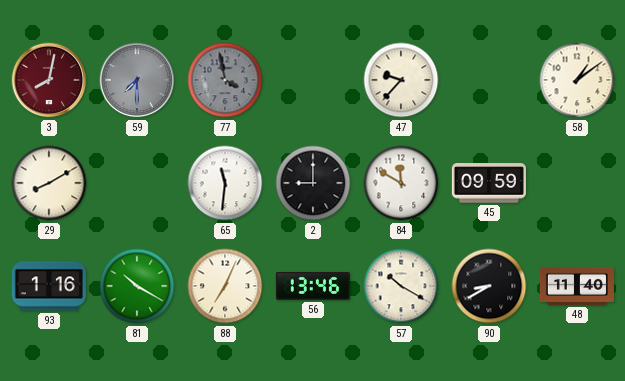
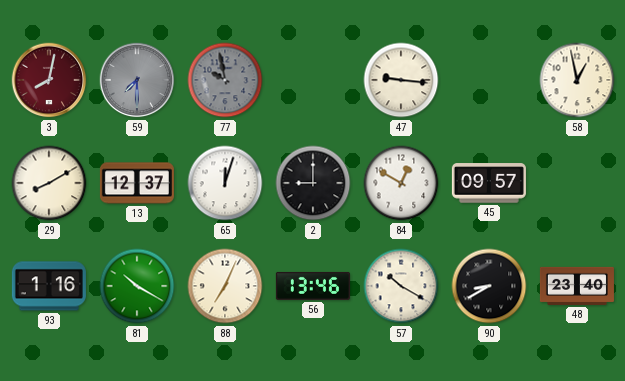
77: 3:58 -> 9:58
47: 9:37 -> 9:16
58: 1:09 -> 12:58
13: none -> 12:37
65: 11:31 -> 12:03
84: 11:50 -> 12:50
45: 09:59 -> 09:57
48: 11:40 -> 23:40
